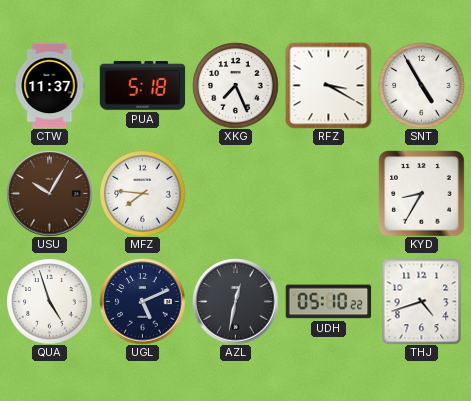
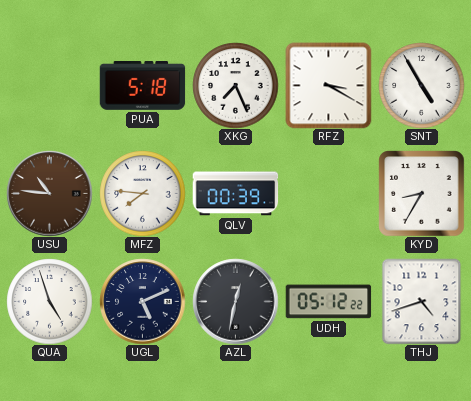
CTW: 11:37 -> none
USU: 10:05 -> 10:46
QLV: none -> 00:39
UDH: 05:10 -> 05:12
